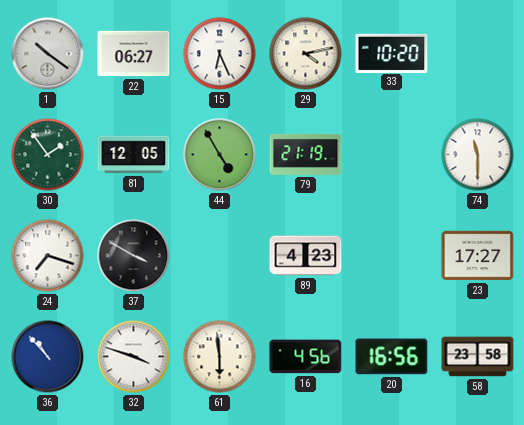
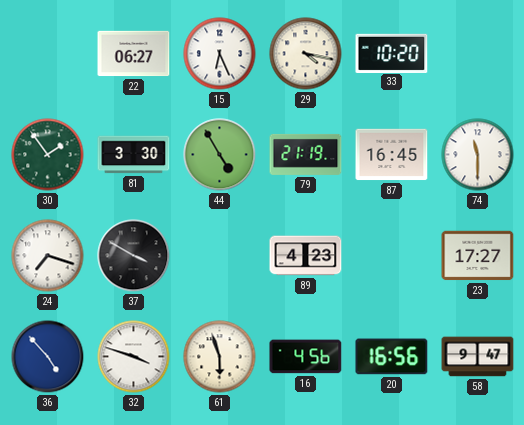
1: 10:21 -> none
29: 4:13 -> 4:17
81: 12:05 -> 3:30
87: none -> 16:45
36: 10:53 -> 4:53
61: 5:59 -> 5:57
58: 23:58 -> 9:47
